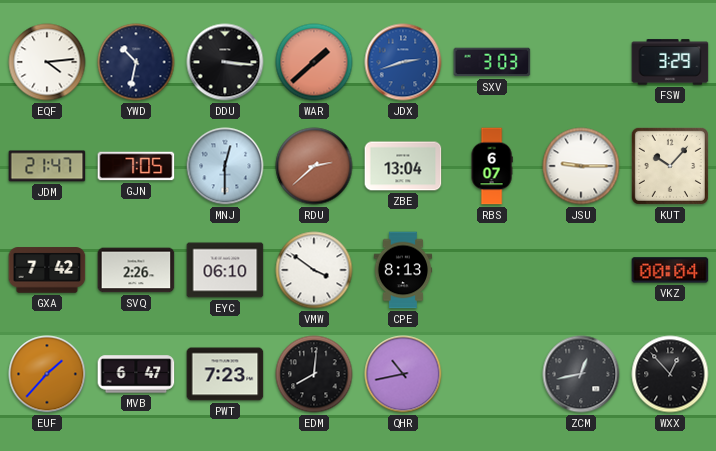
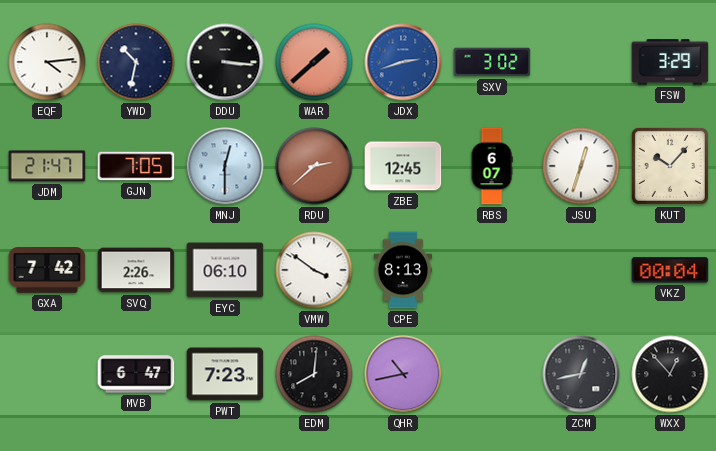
SXV: 3:03 -> 3:02
ZBE: 13:04 -> 12:45
JSU: 9:15 -> 12:33
EUF: 1:37 -> none
